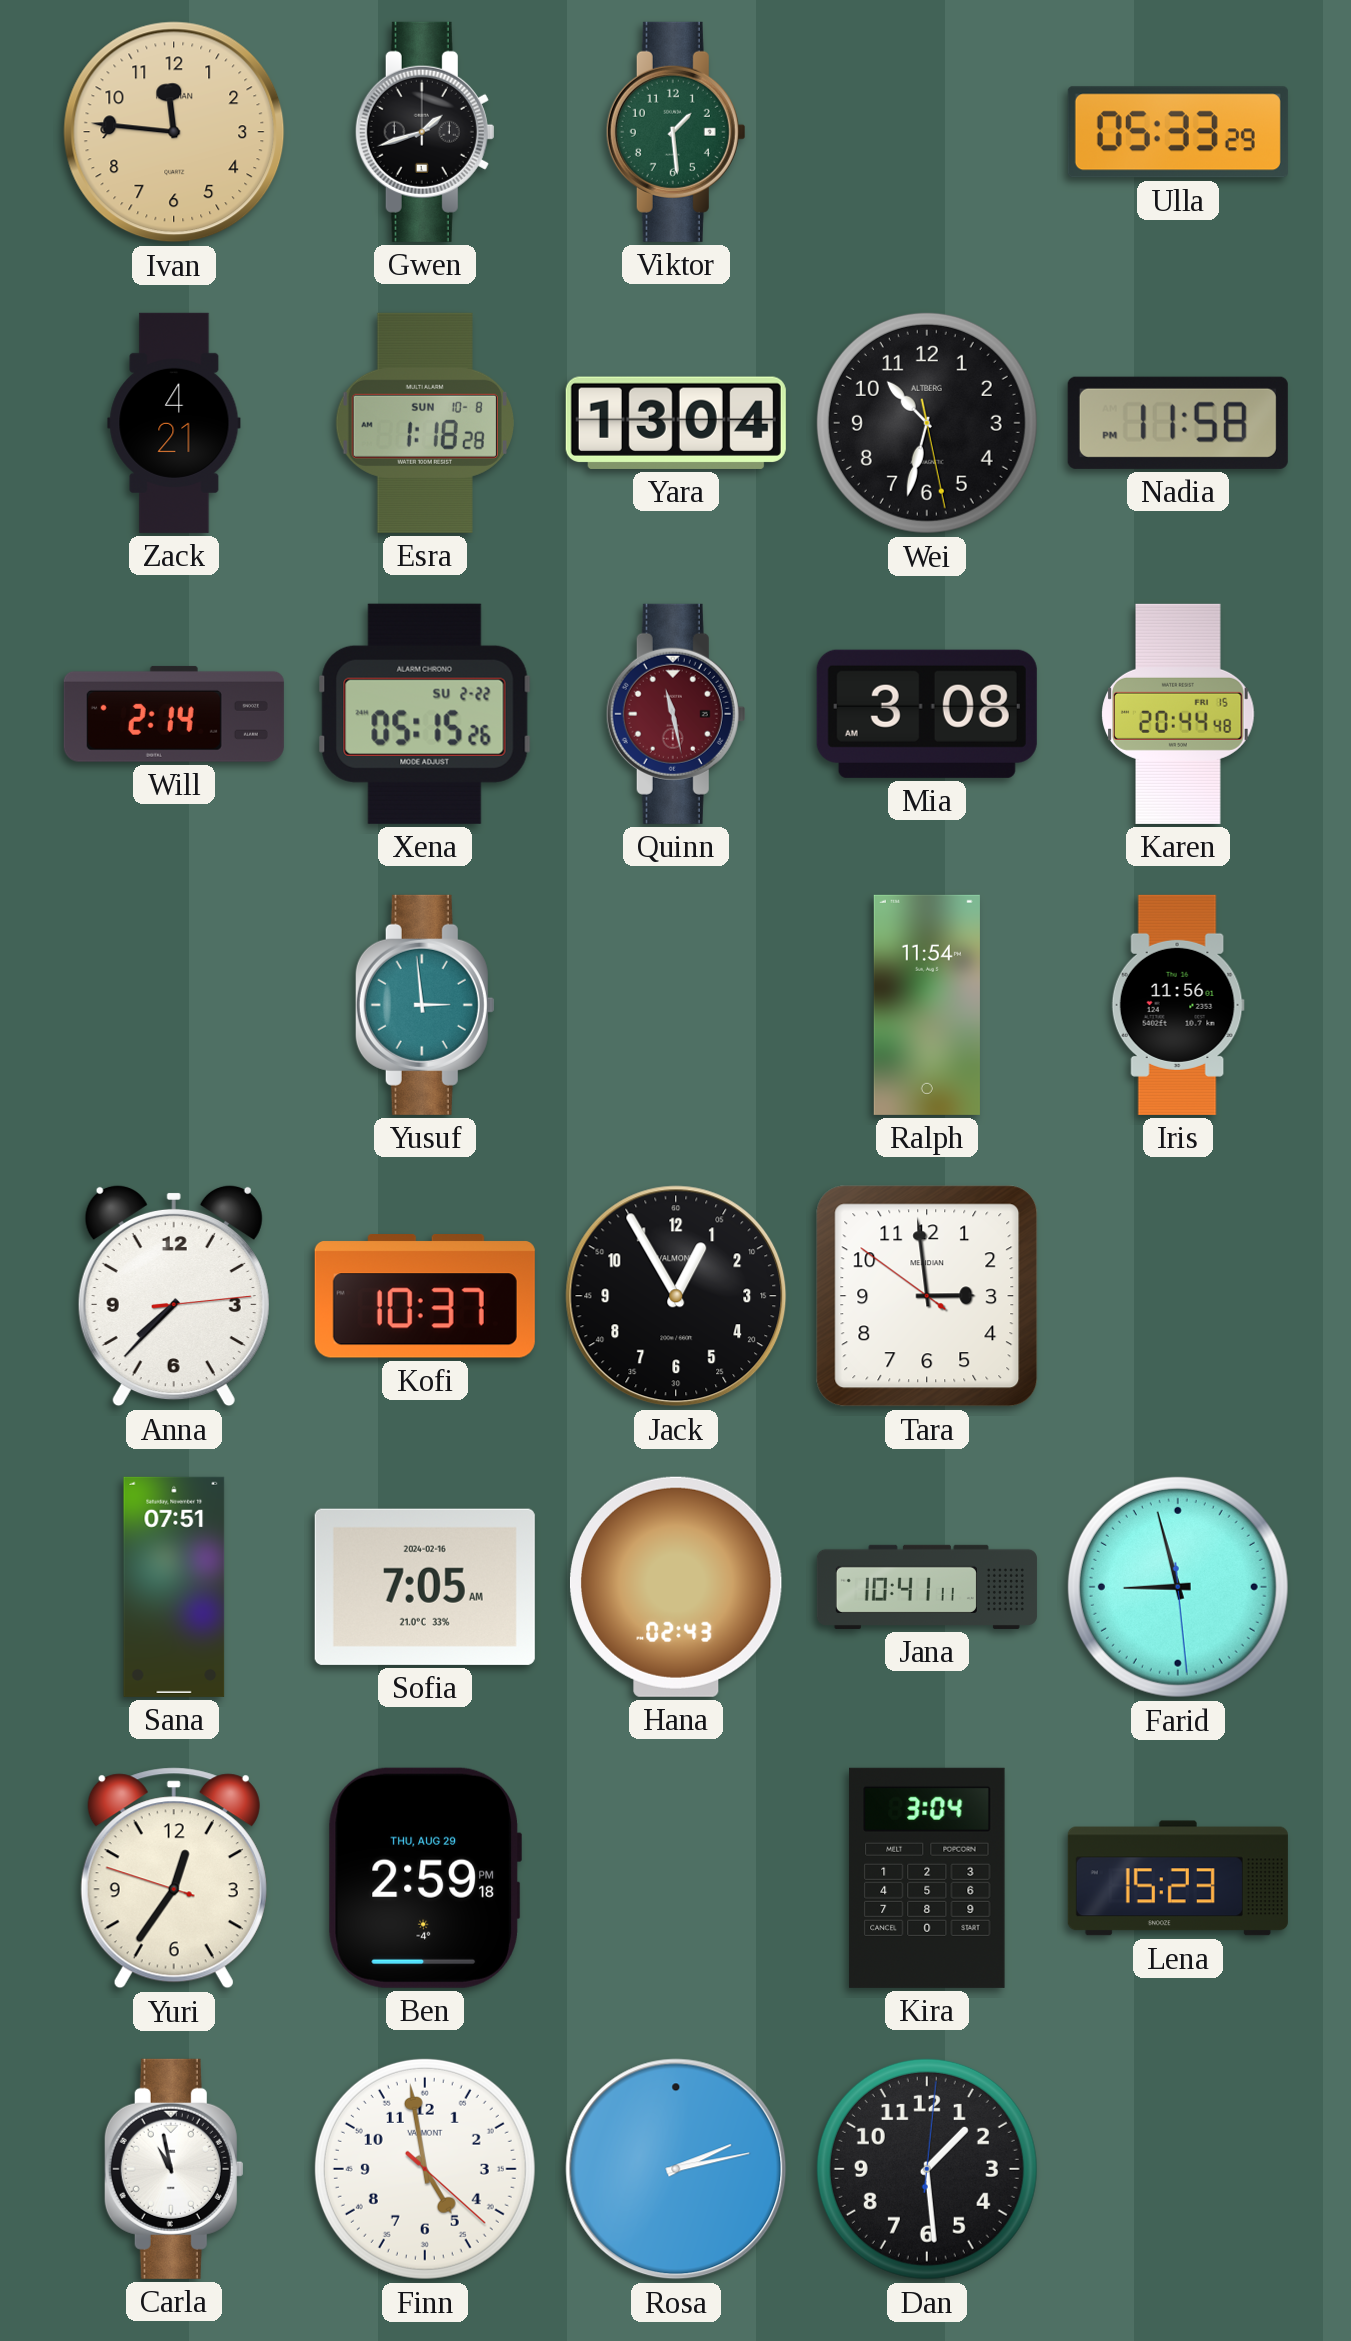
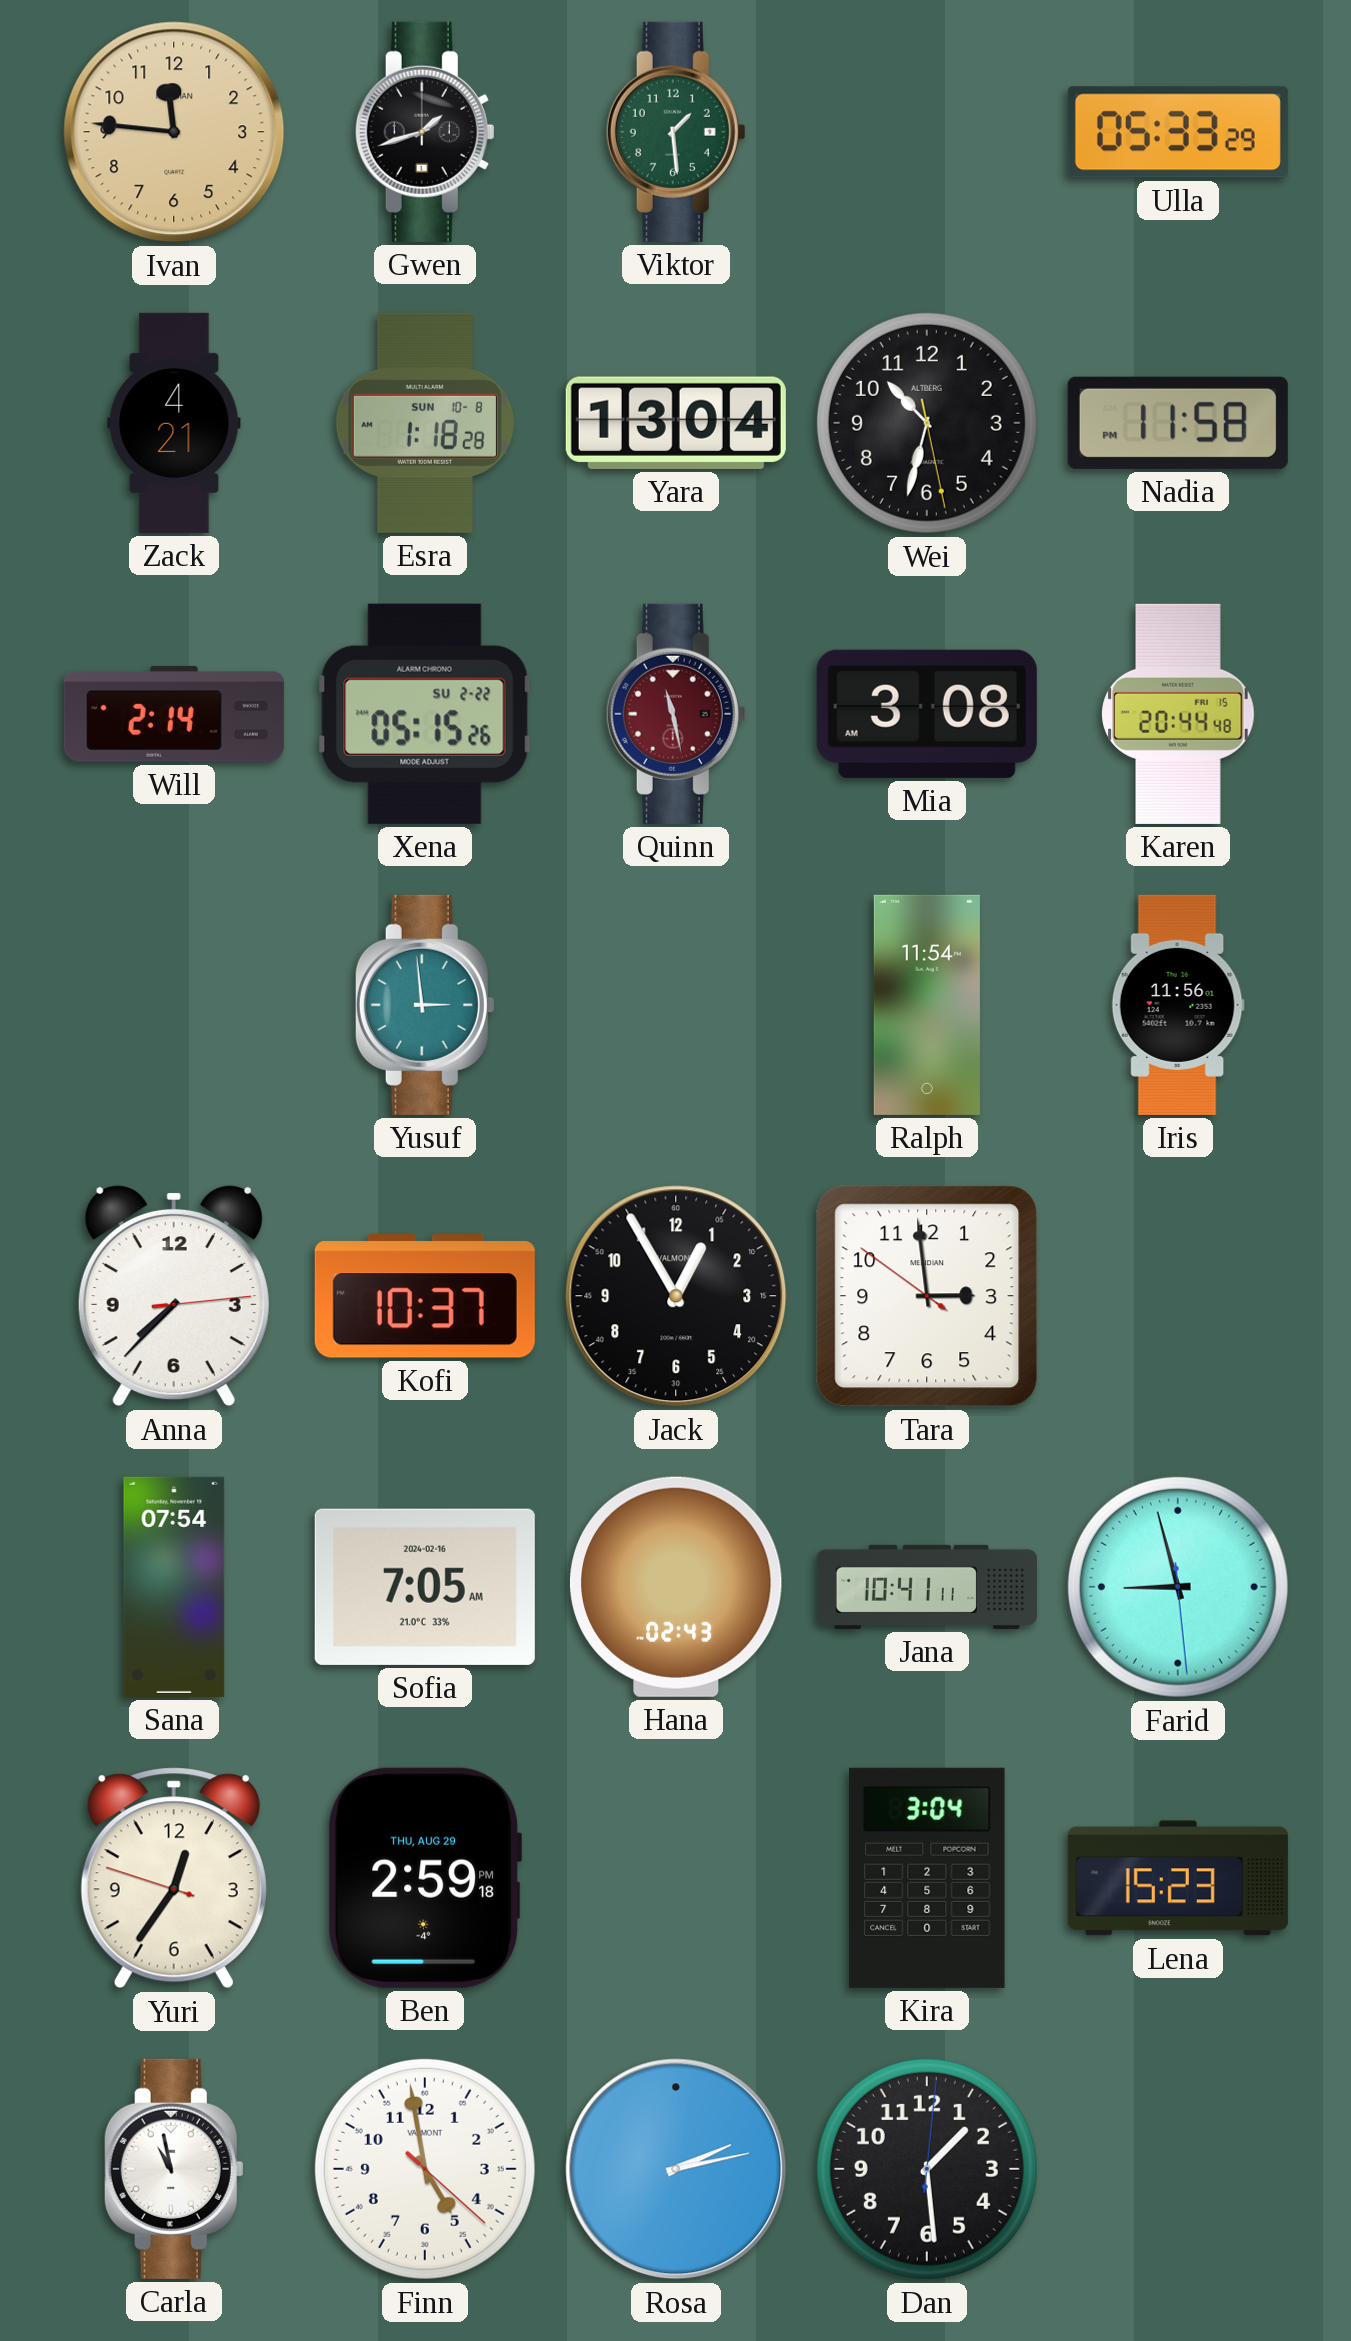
Sana: 07:51 -> 07:54
